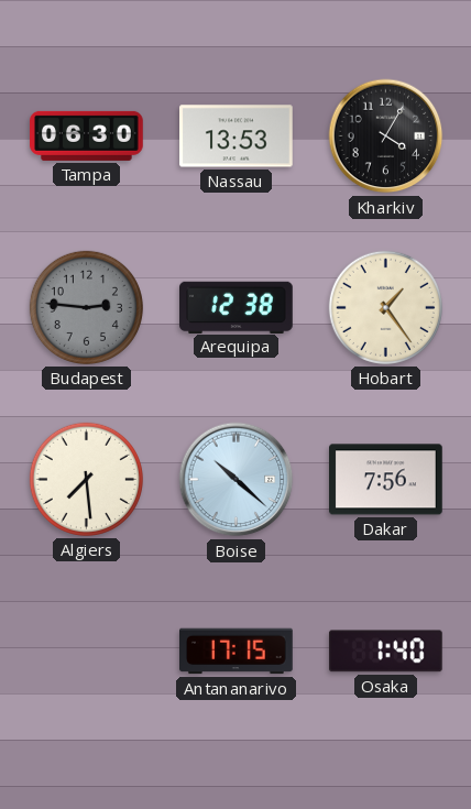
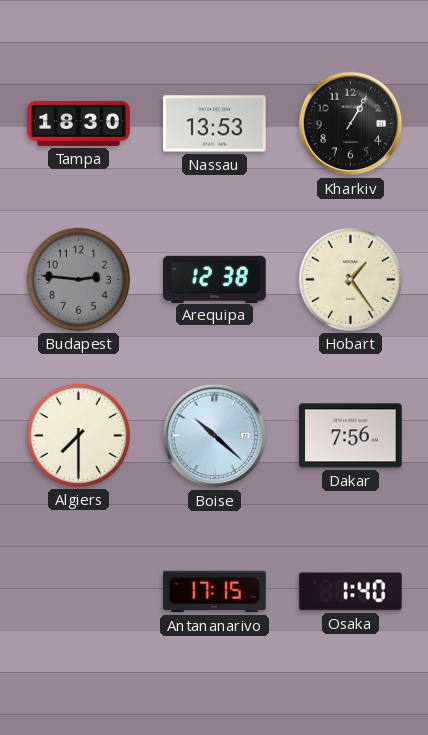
Tampa: 06:30 -> 18:30
Kharkiv: 4:05 -> 1:05
Algiers: 7:29 -> 7:30
